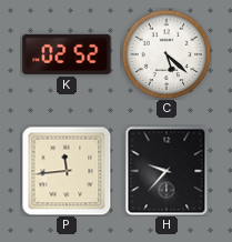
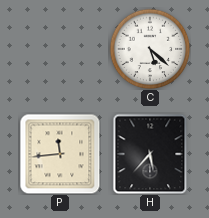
K: 02:52 -> none
H: 9:37 -> 5:37
